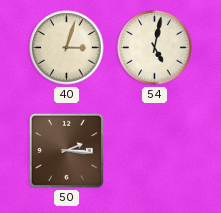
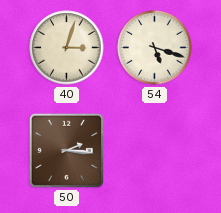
54: 5:02 -> 5:18
